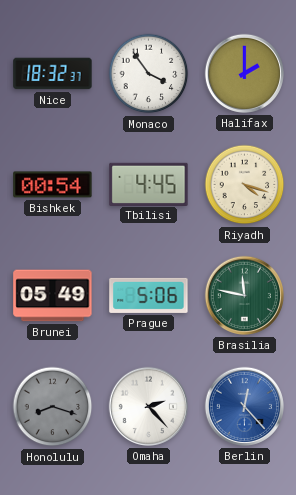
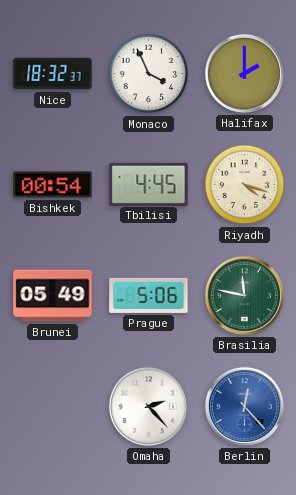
Monaco: 3:54 -> 3:56
Honolulu: 8:18 -> none
